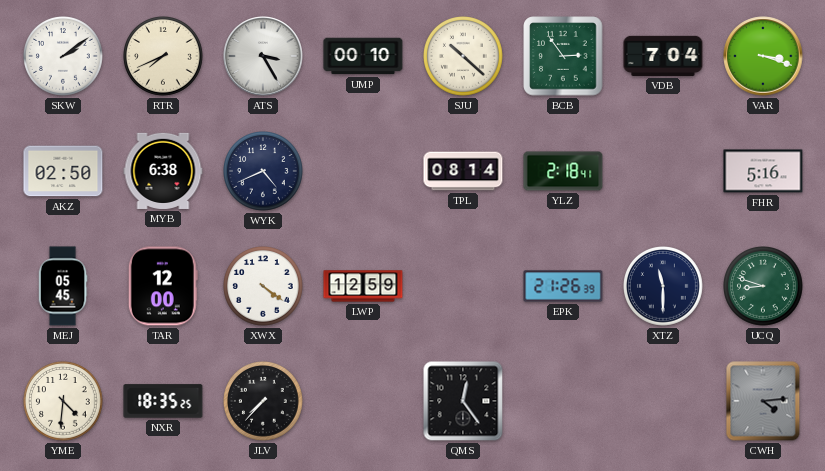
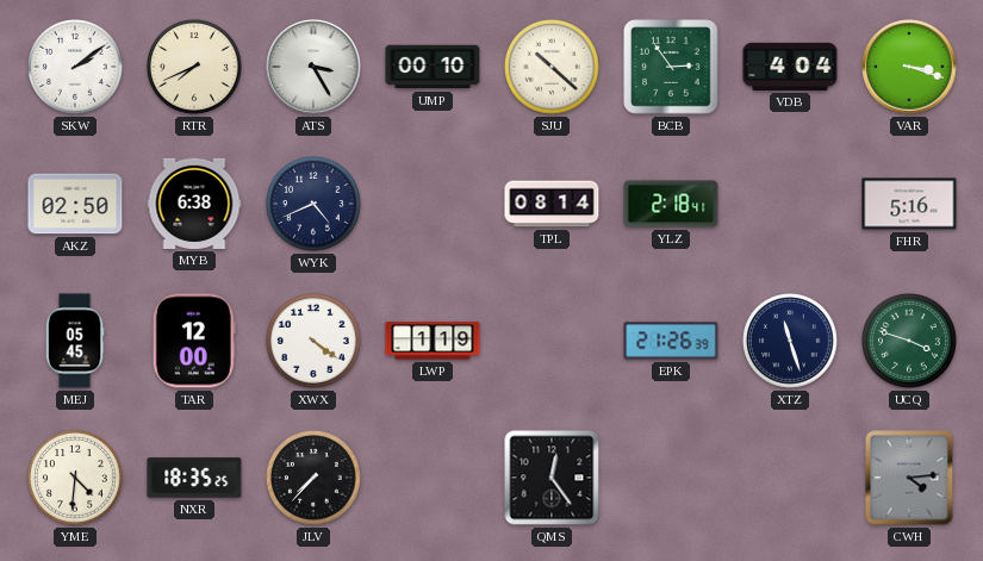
VDB: 7:04 -> 4:04
LWP: 12:59 -> 1:19
XTZ: 11:30 -> 11:27
UCQ: 8:48 -> 3:48
